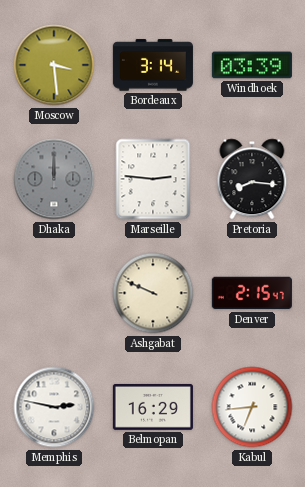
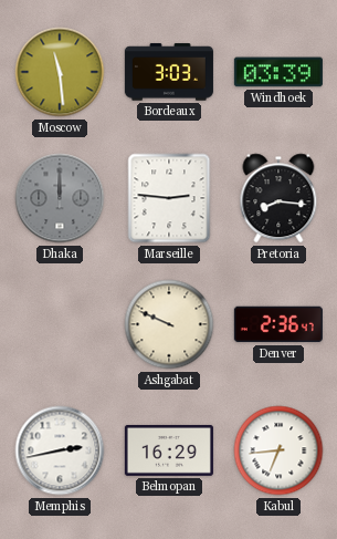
Moscow: 3:29 -> 11:29
Bordeaux: 3:14 -> 3:03
Denver: 2:15 -> 2:36
Memphis: 2:47 -> 2:43
